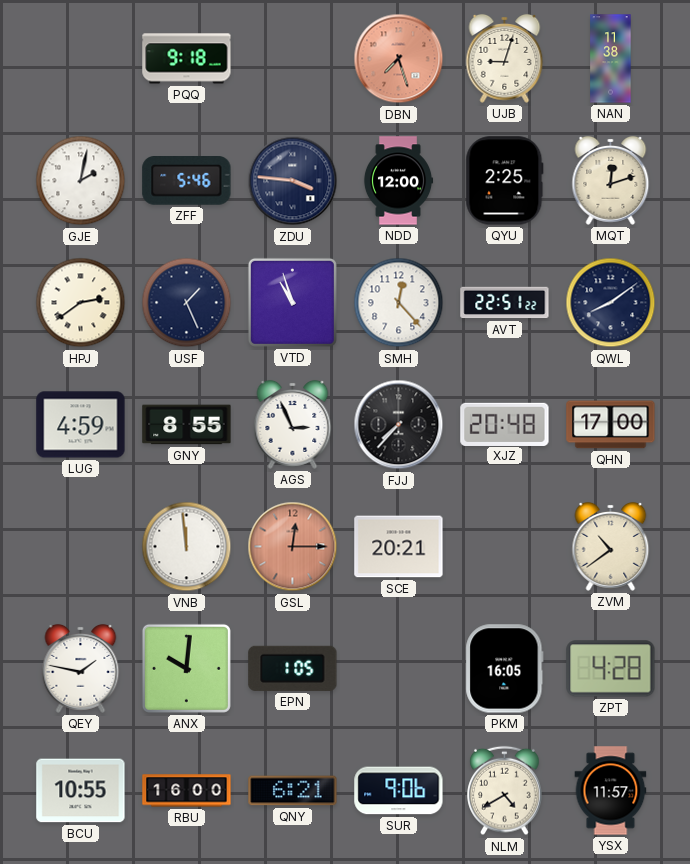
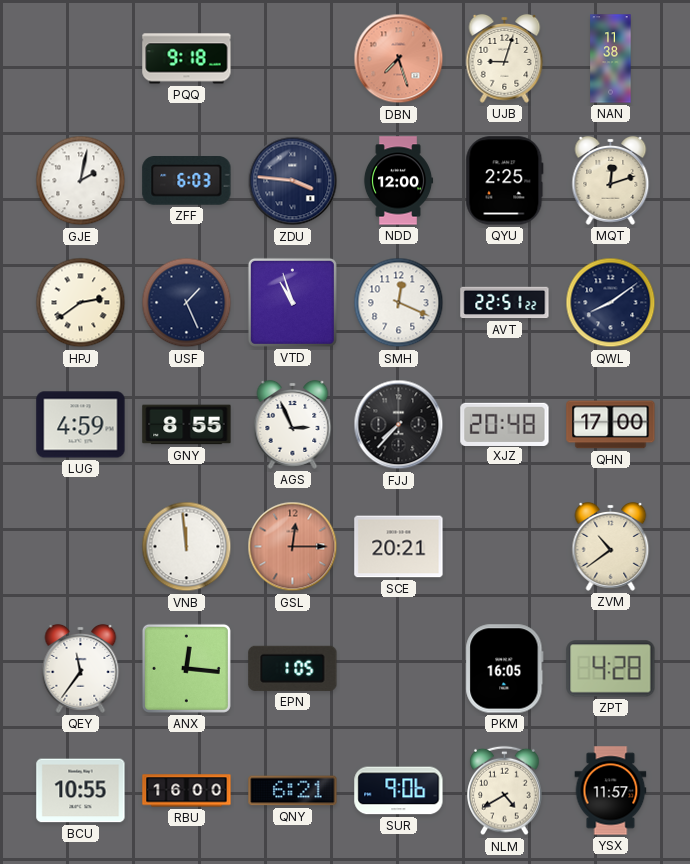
ZFF: 5:46 -> 6:03
SMH: 12:23 -> 12:19
QEY: 1:47 -> 11:36
ANX: 10:01 -> 12:16
